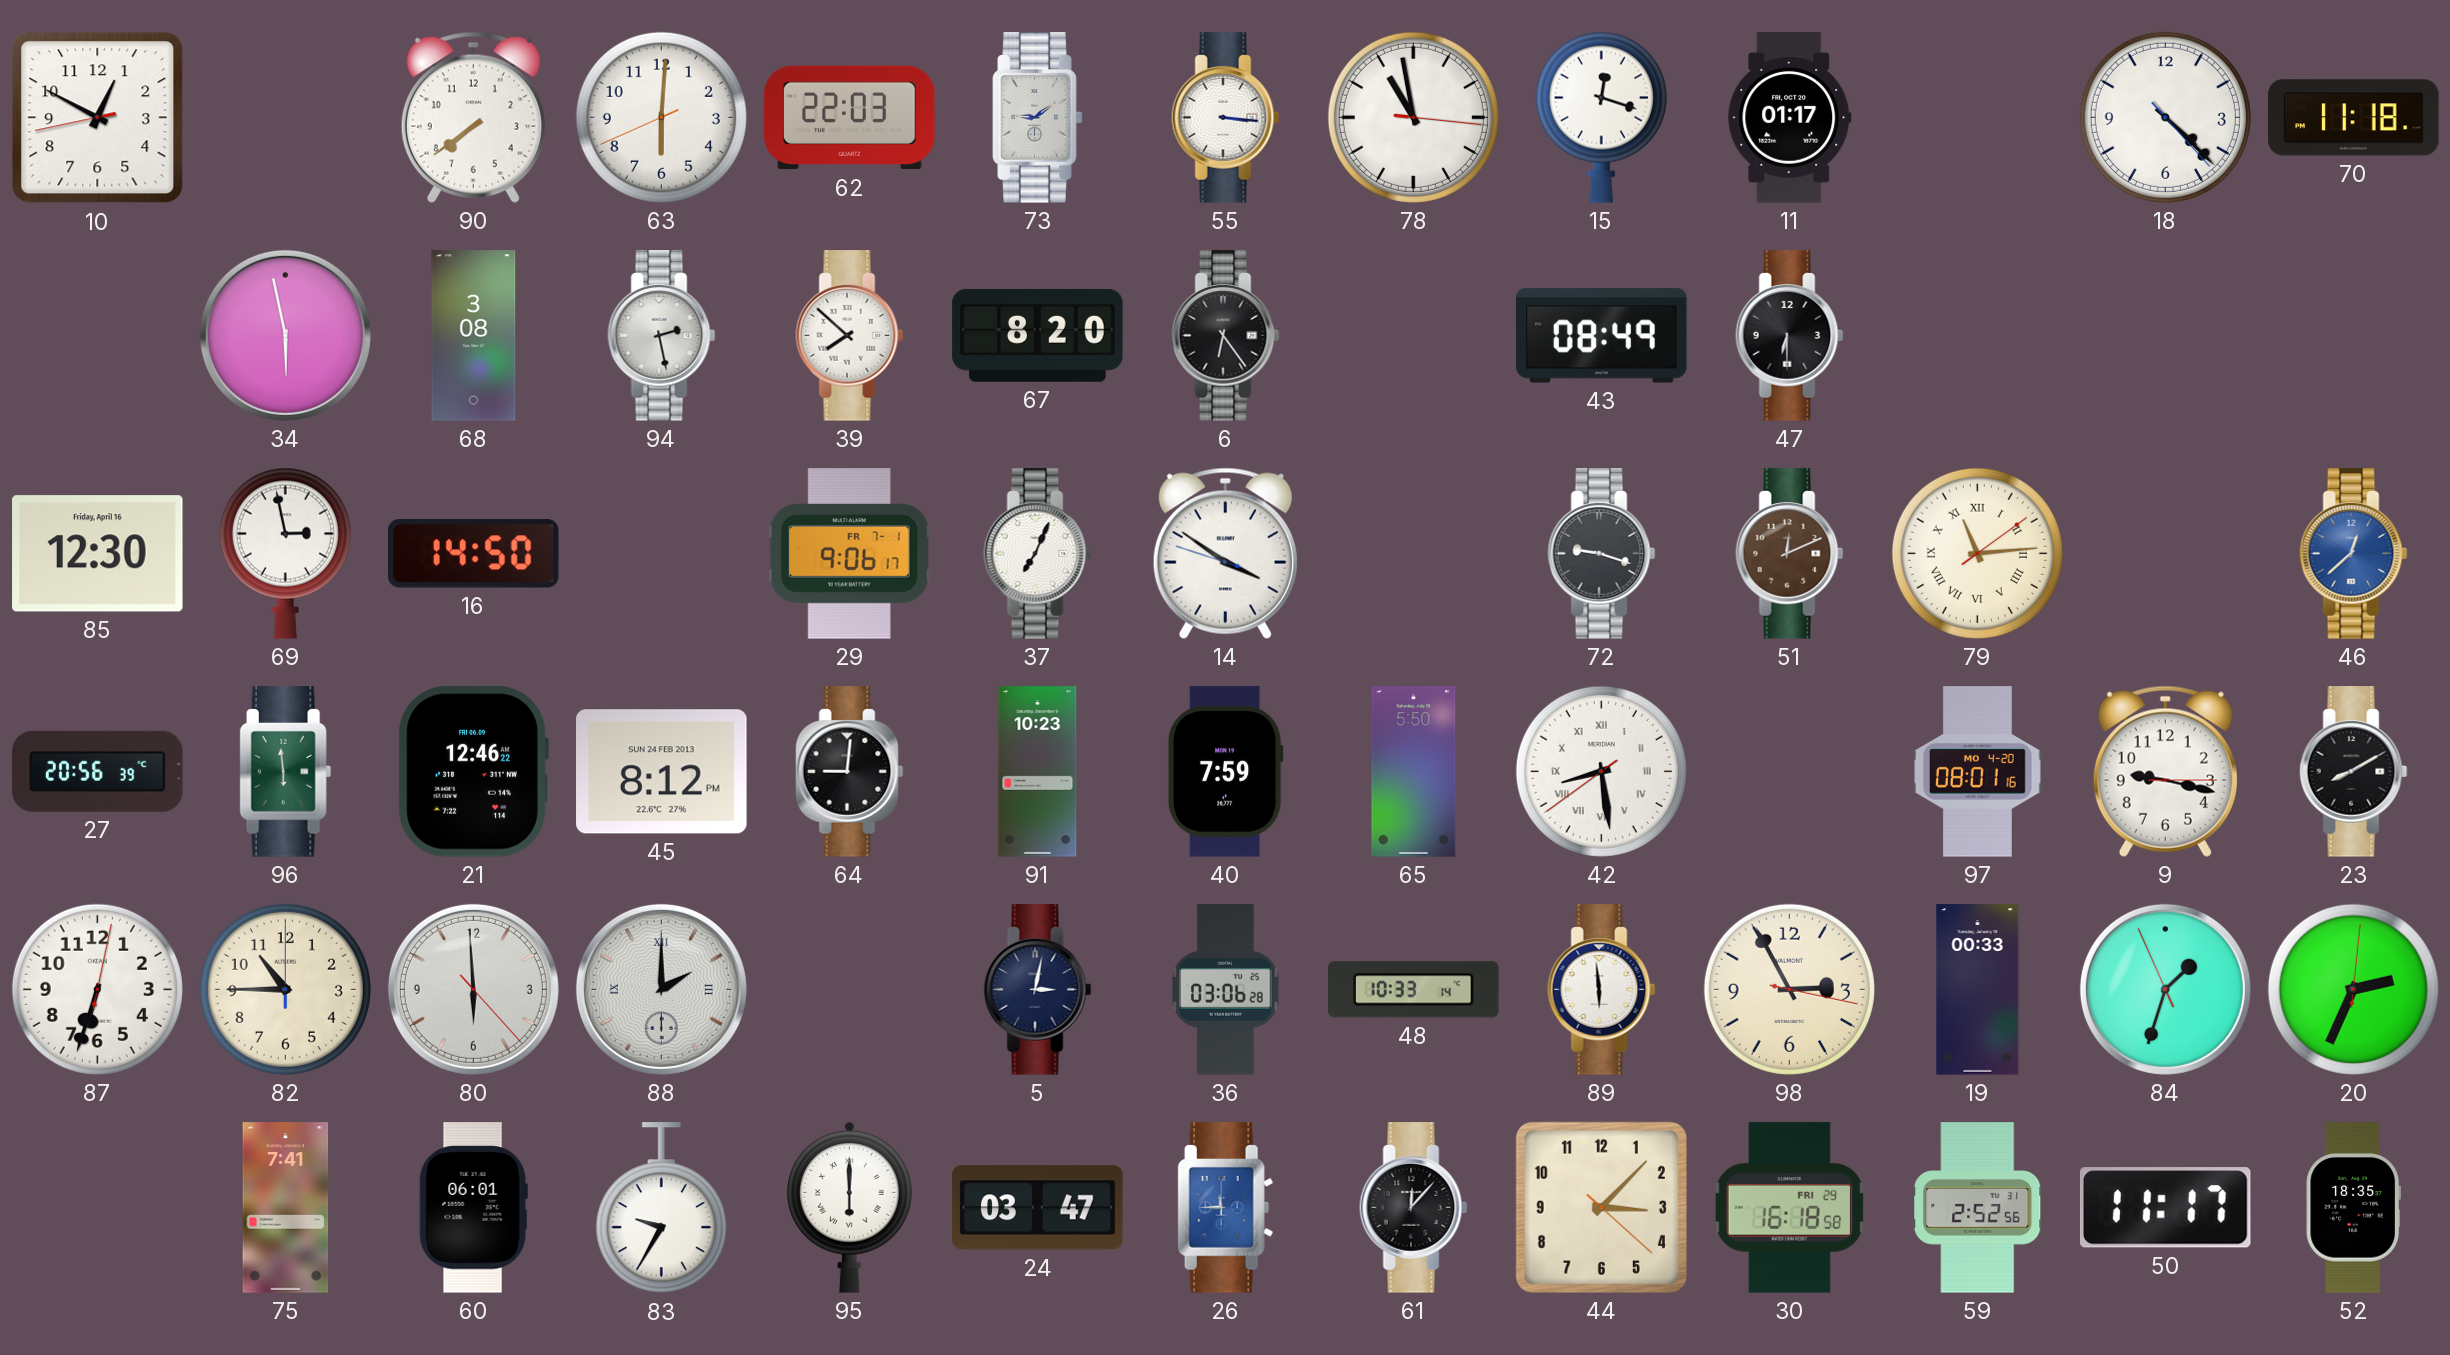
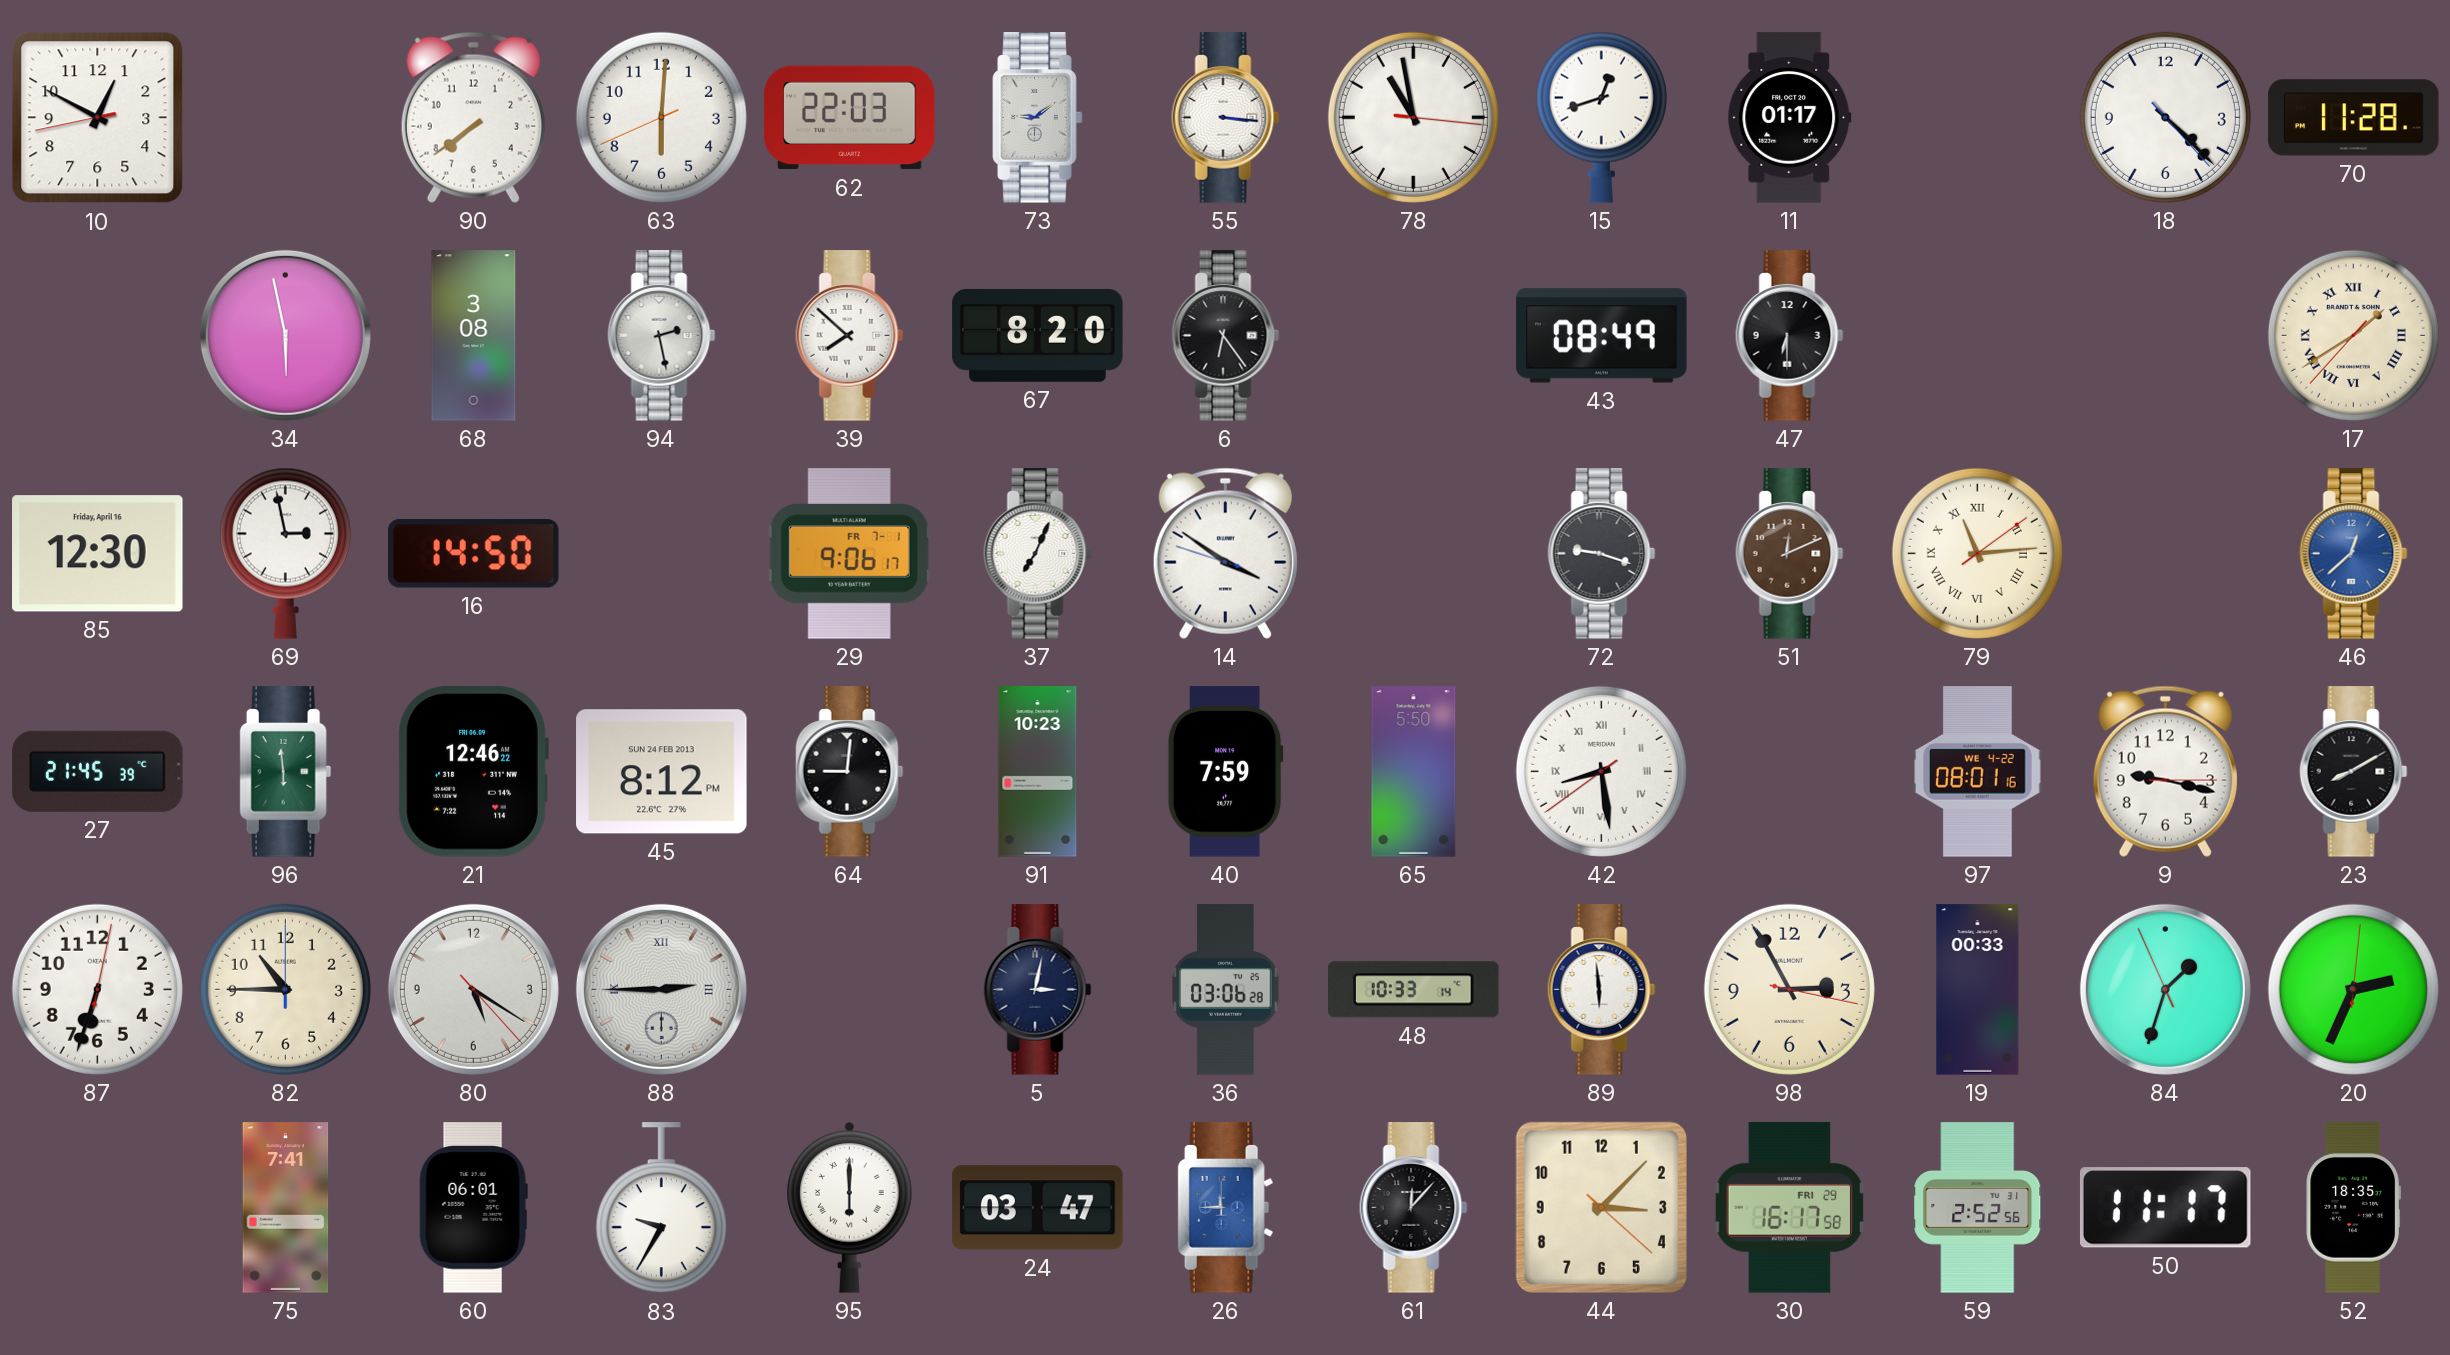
15: 12:18 -> 12:42
70: 11:18 -> 11:28
17: none -> 1:39
27: 20:56 -> 21:45
97 date: MO 4-20 -> WE 4-22
80: 5:59 -> 5:20
88: 2:00 -> 2:45
30: 16:18 -> 16:17
